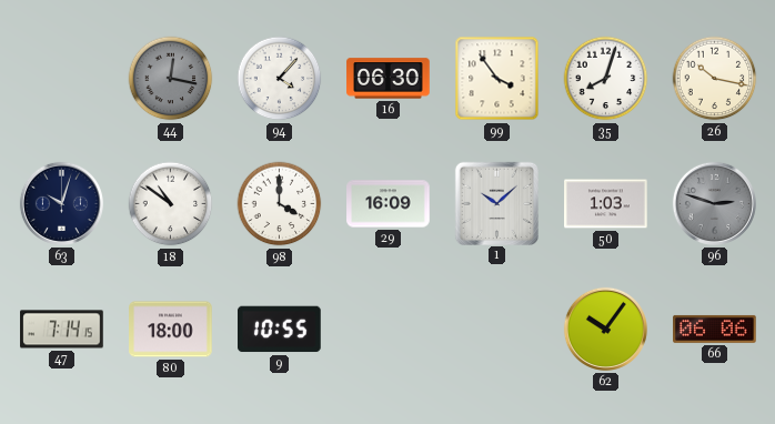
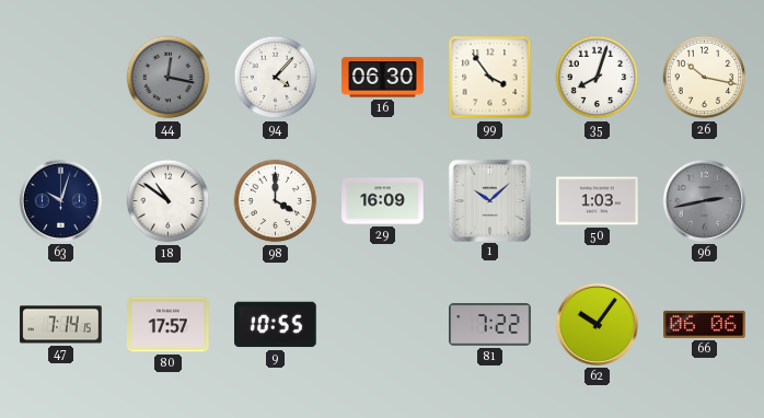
96: 2:48 -> 2:43
80: 18:00 -> 17:57
81: none -> 7:22
